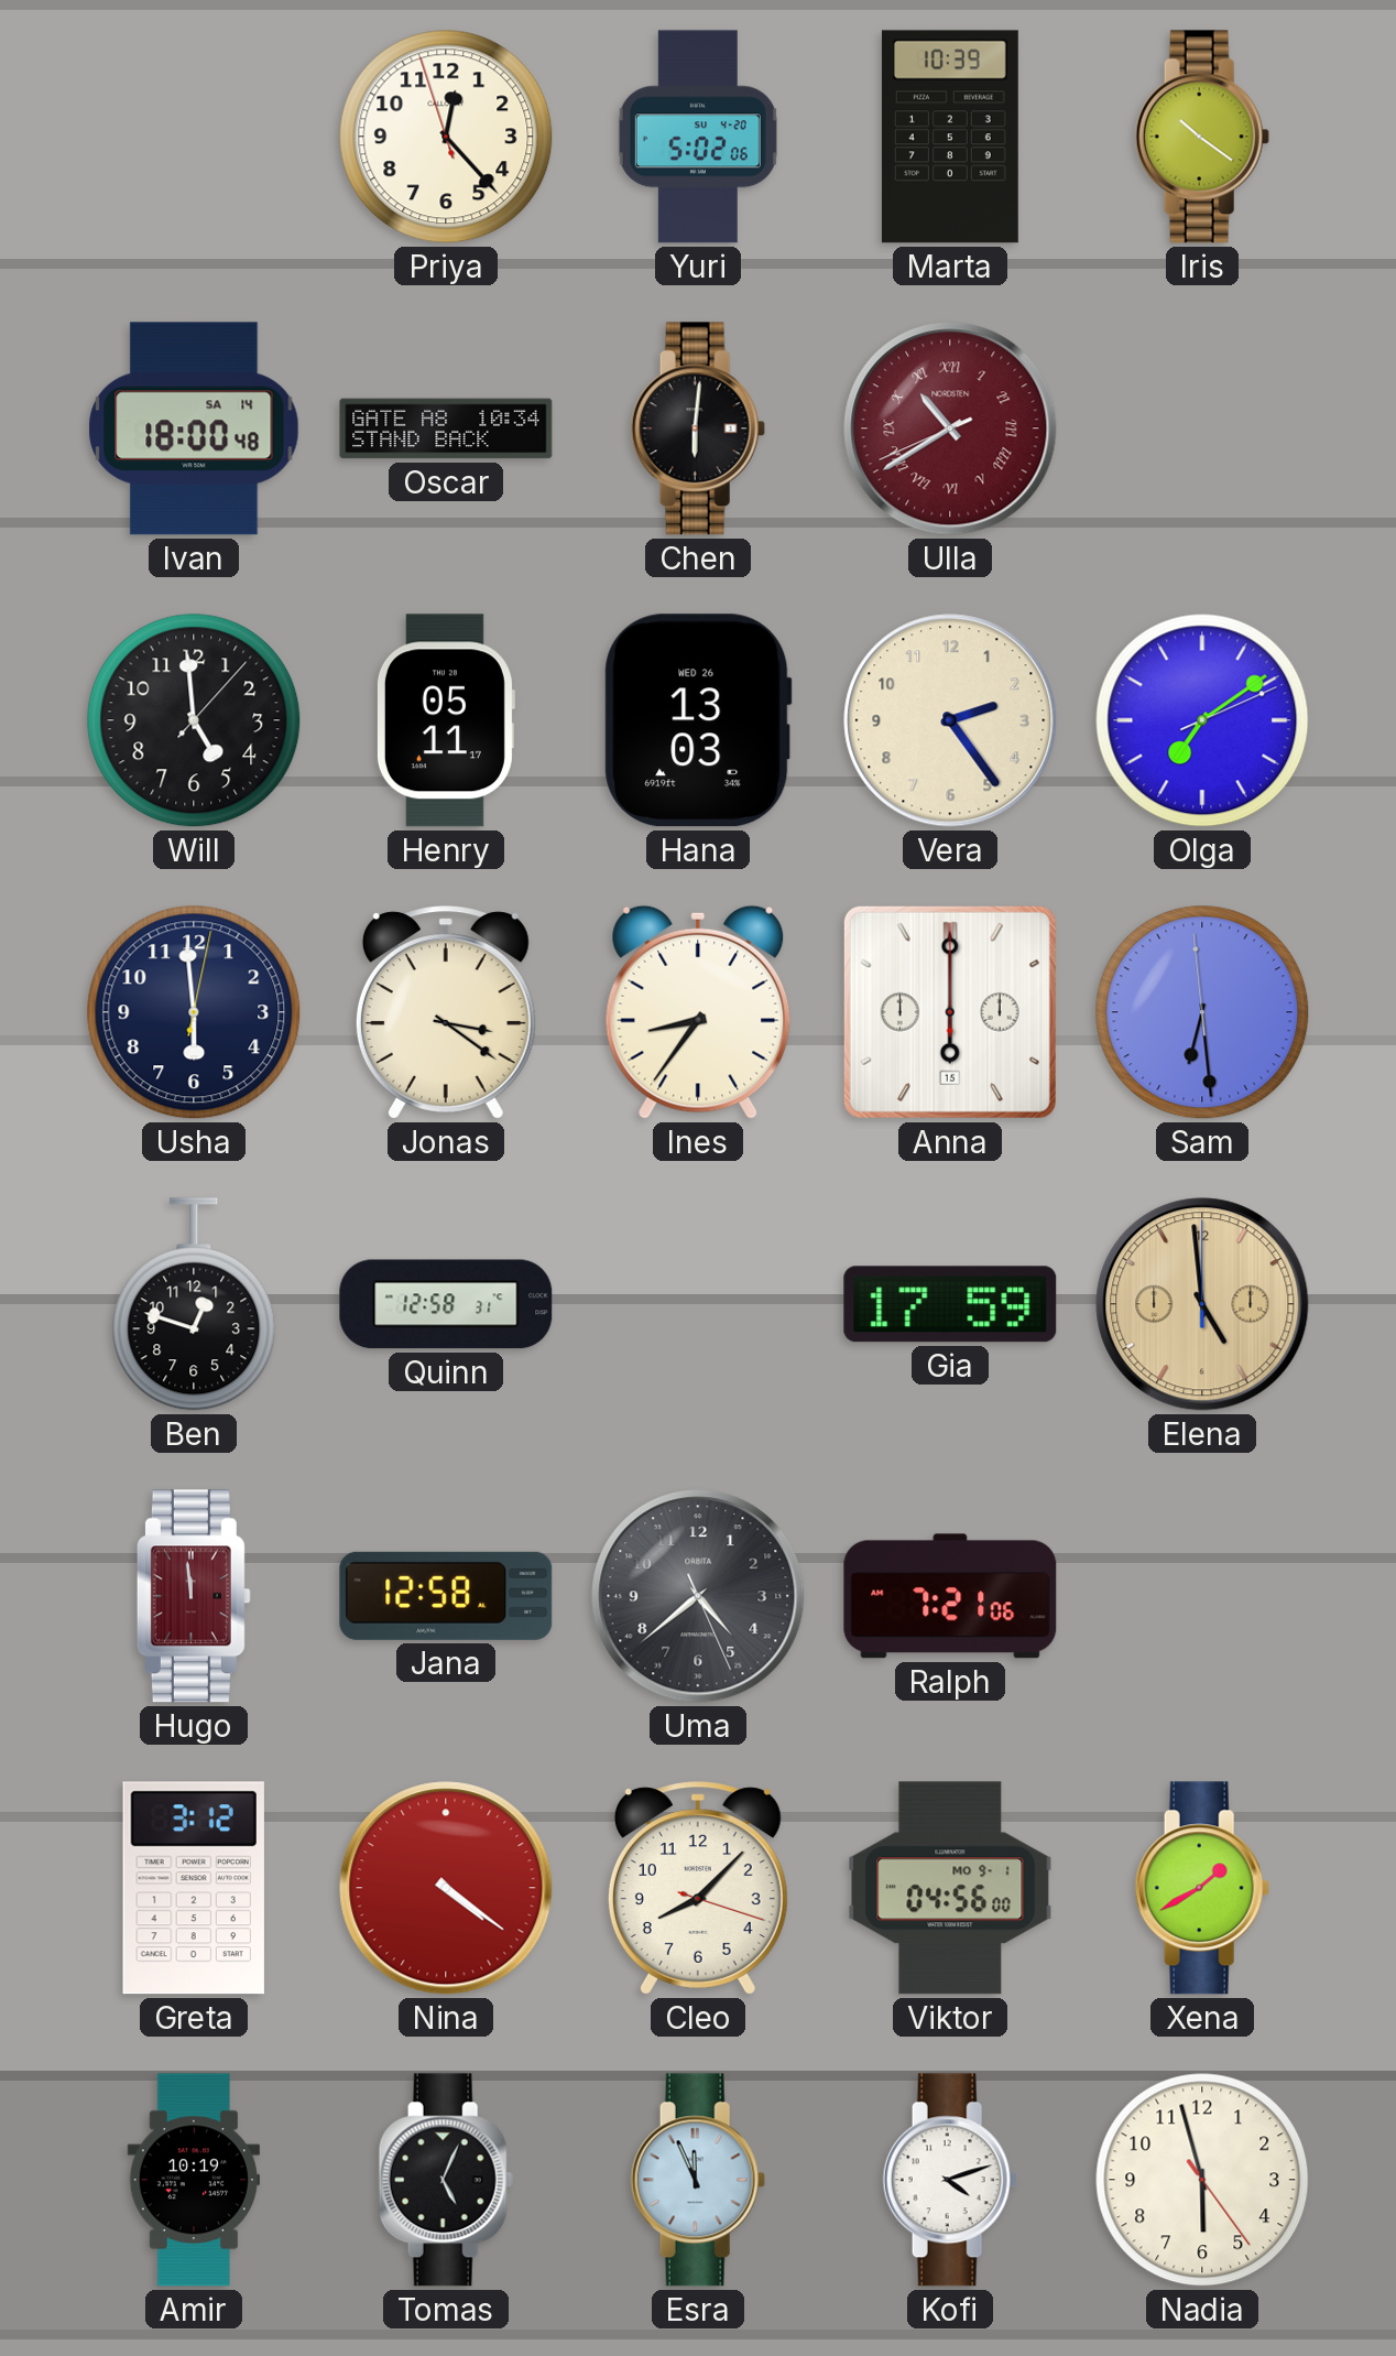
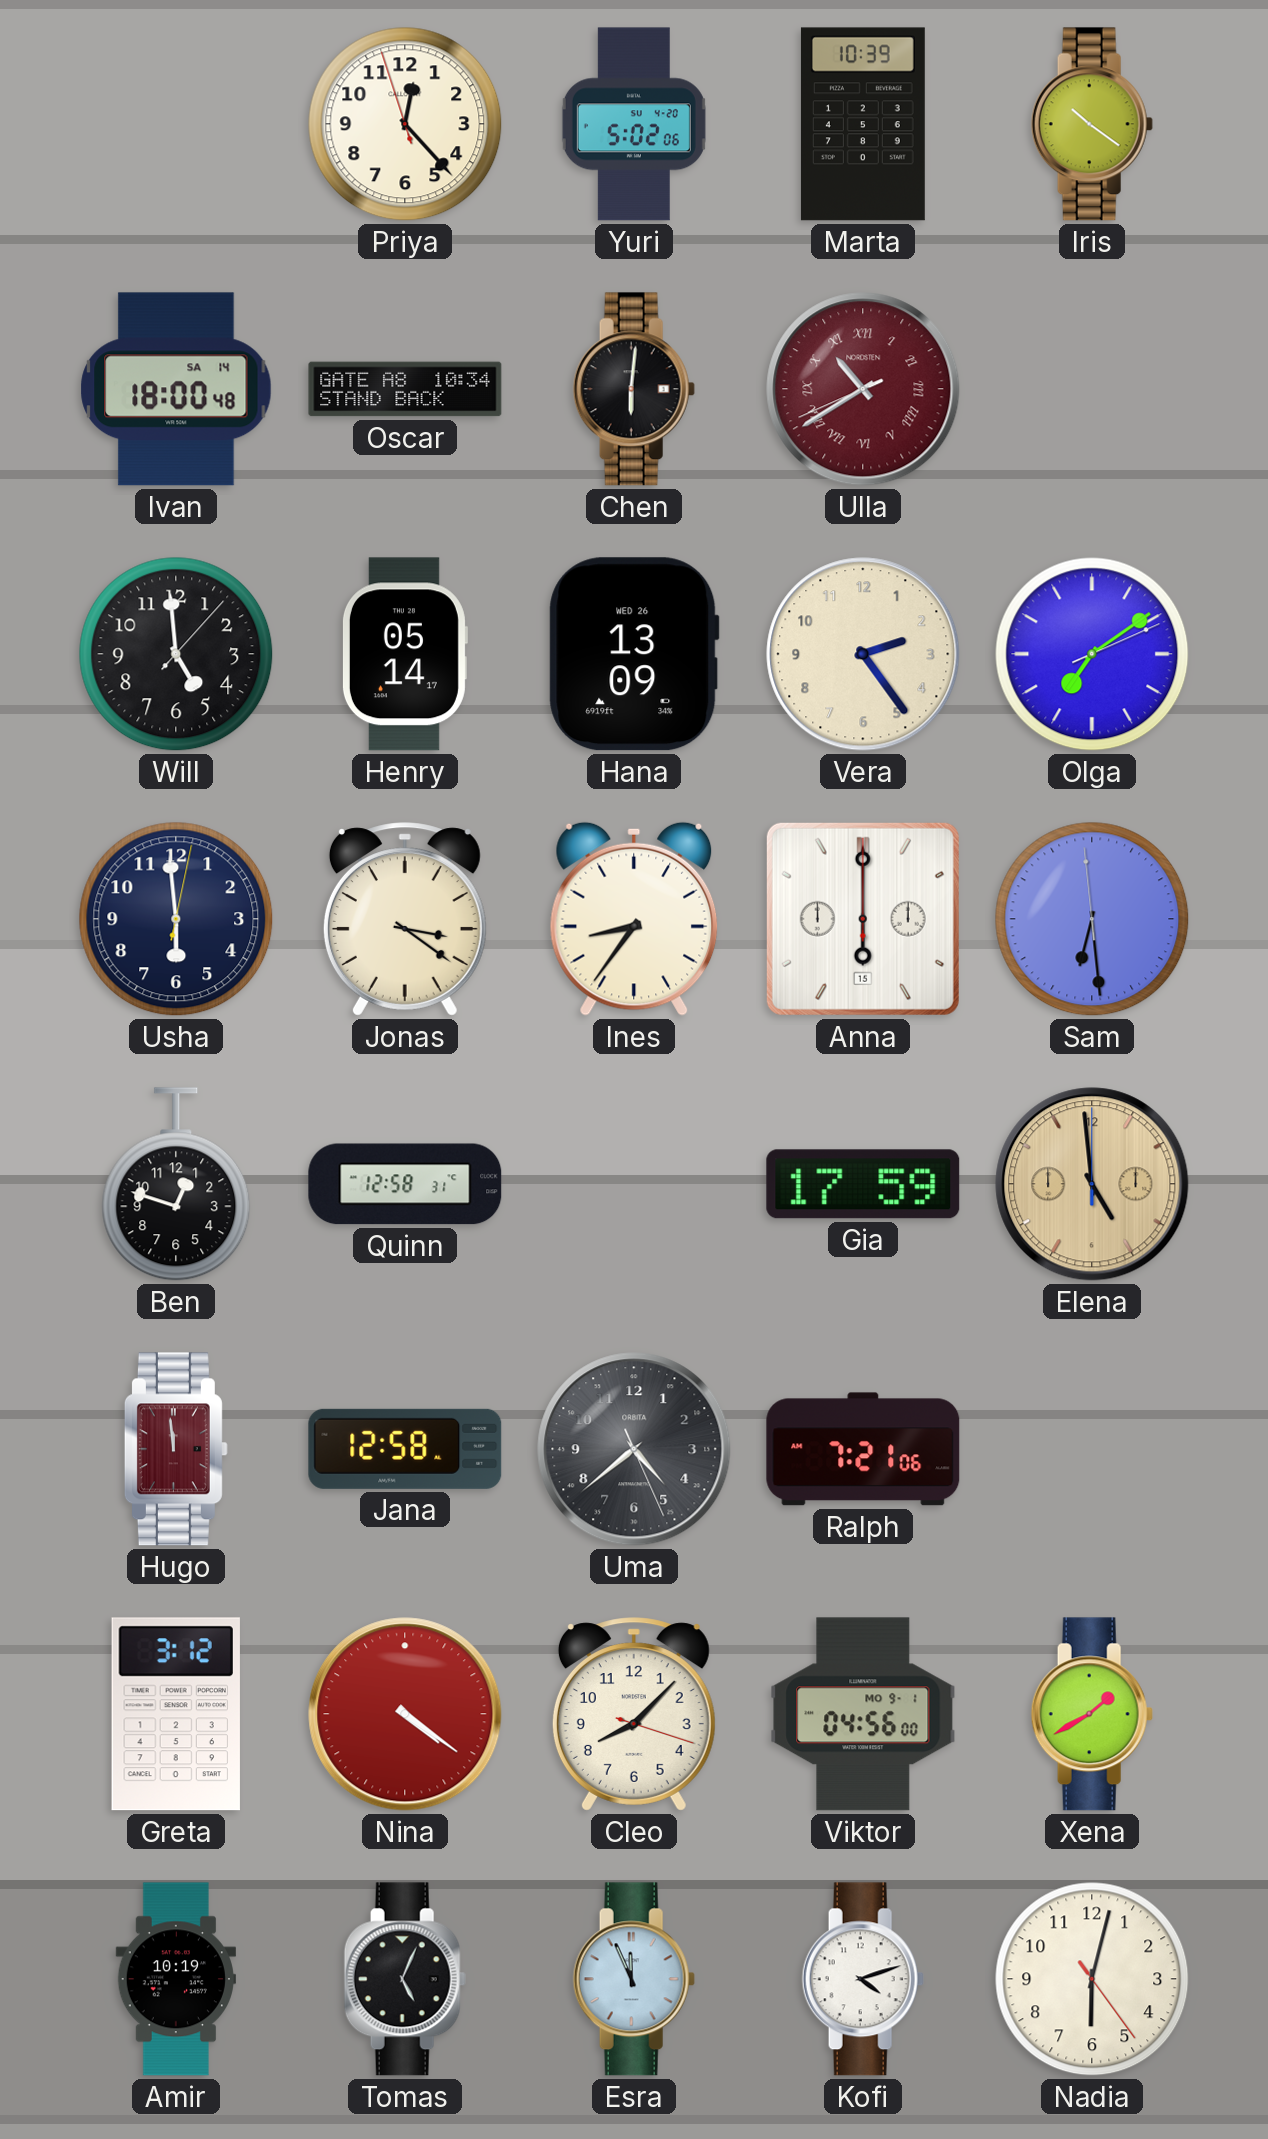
Henry: 05:11 -> 05:14
Hana: 13:03 -> 13:09
Nadia: 5:57 -> 6:02
